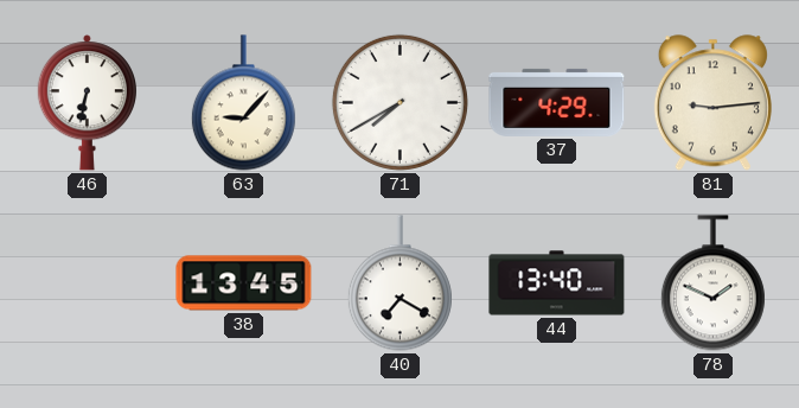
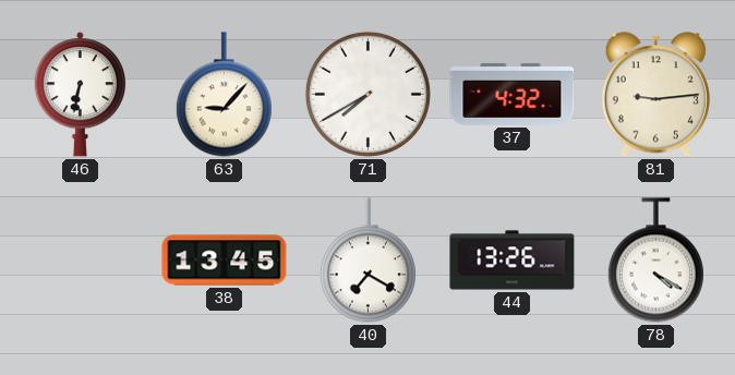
37: 4:29 -> 4:32
44: 13:40 -> 13:26
78: 1:49 -> 4:20
